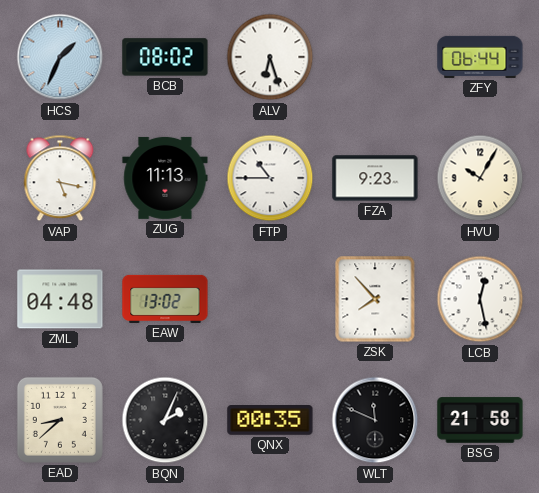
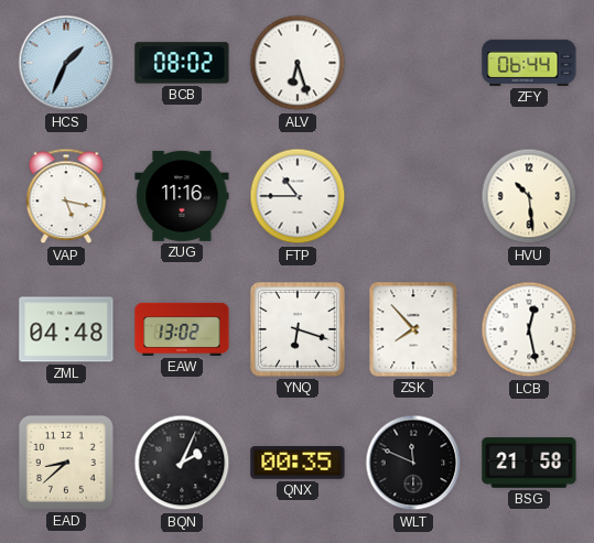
ZUG: 11:13 -> 11:16
FZA: 9:23 -> none
HVU: 10:05 -> 10:29
YNQ: none -> 6:18
